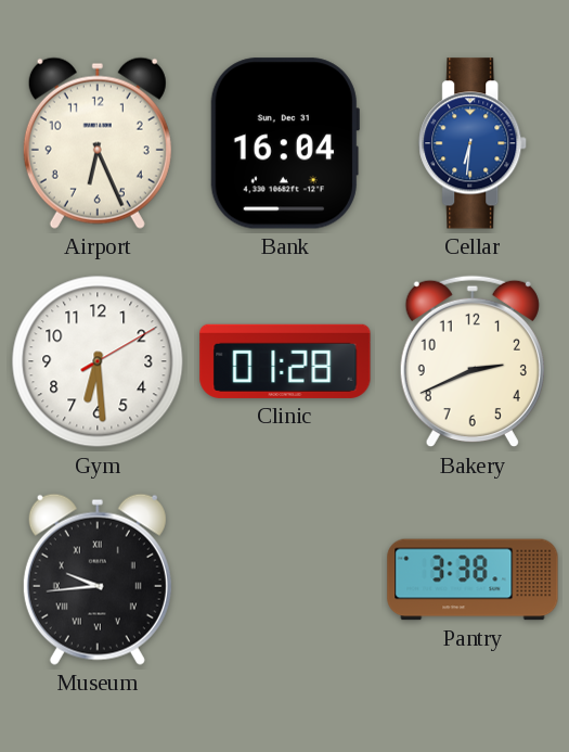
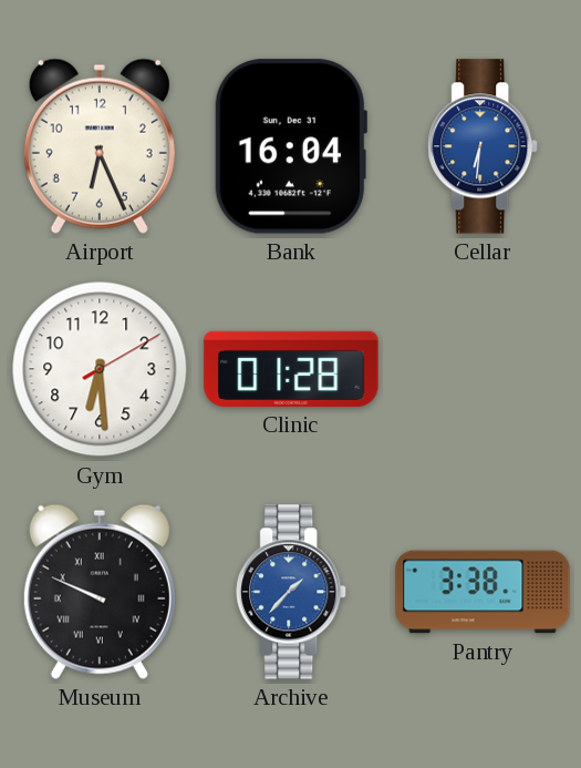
Bakery: 2:41 -> none
Museum: 9:44 -> 9:49
Archive: none -> 1:37
